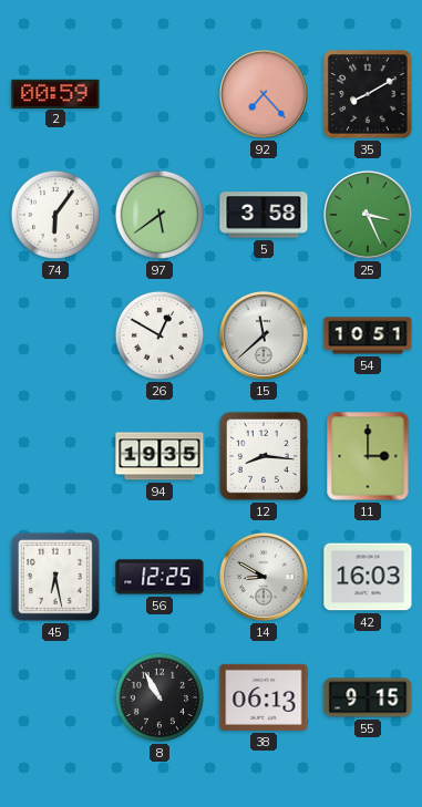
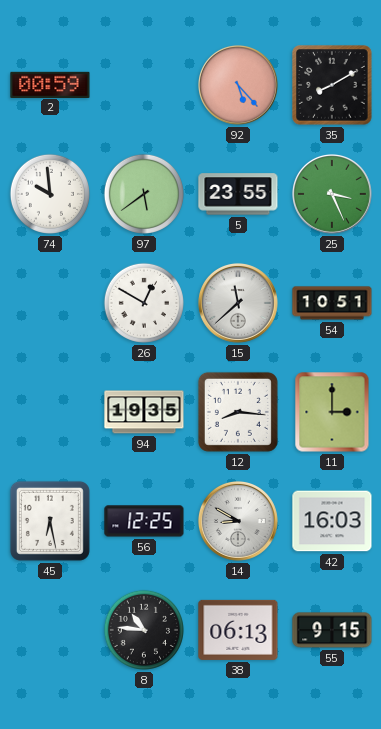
92: 7:23 -> 5:23
74: 6:06 -> 9:59
5: 3:58 -> 23:55
8: 10:55 -> 10:46
